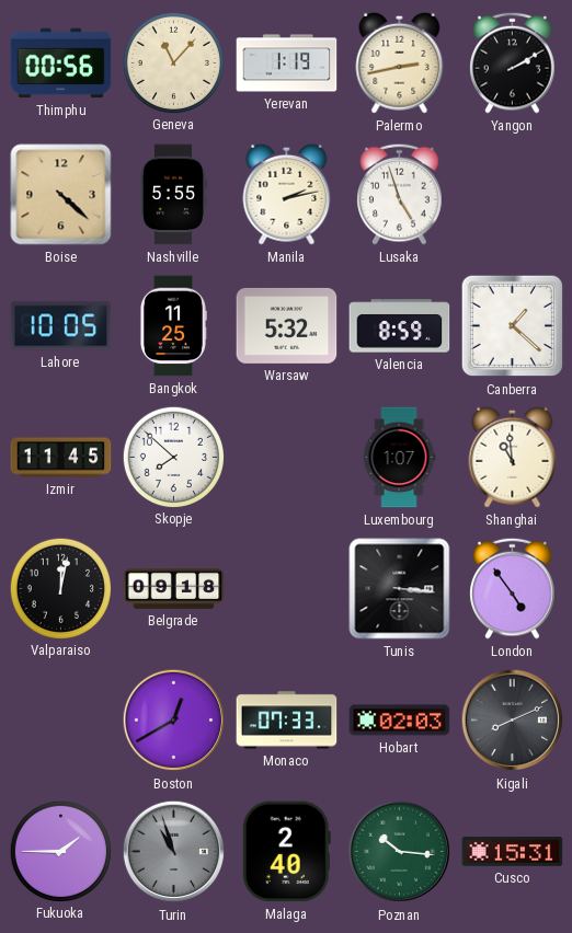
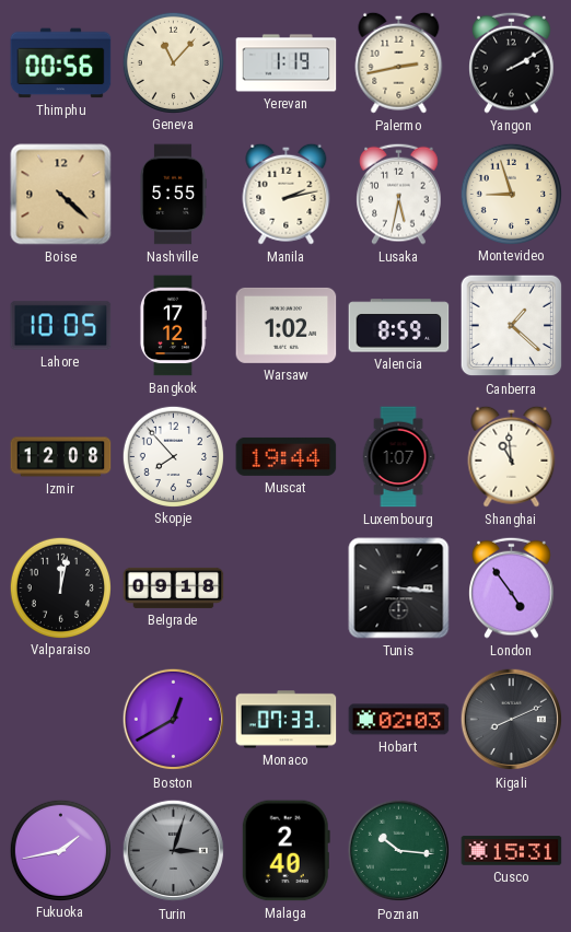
Lusaka: 4:57 -> 5:32
Montevideo: none -> 8:57
Bangkok: 11:25 -> 17:12
Warsaw: 5:32 -> 1:02
Izmir: 11:45 -> 12:08
Skopje: 7:52 -> 7:53
Muscat: none -> 19:44
Fukuoka: 1:45 -> 1:43
Turin: 10:57 -> 3:03
